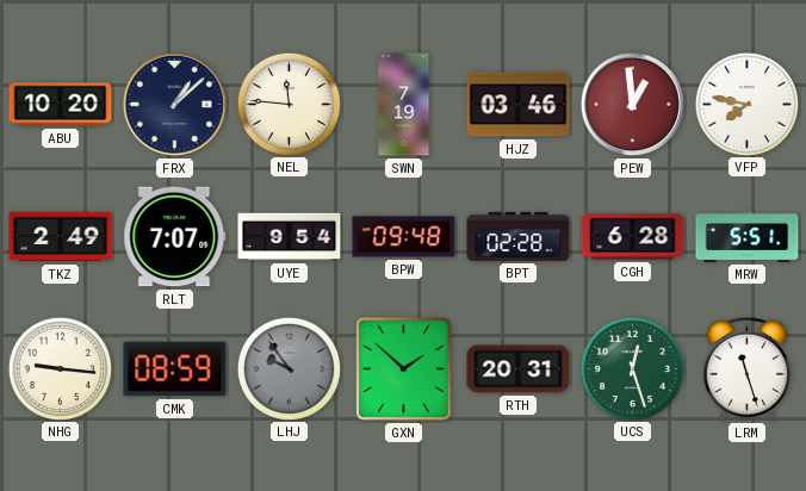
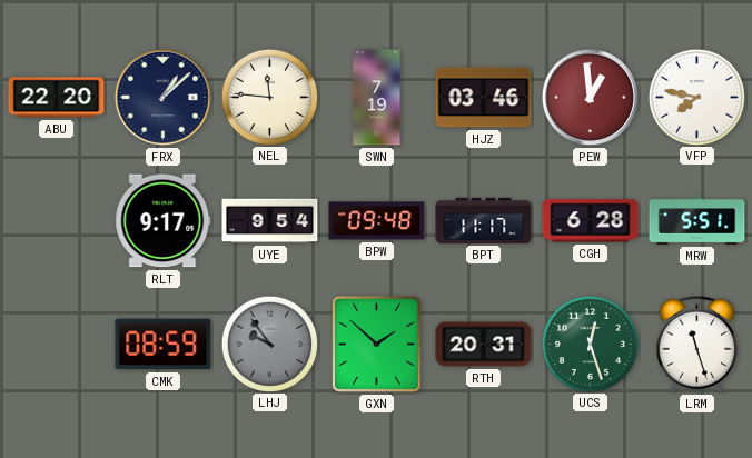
ABU: 10:20 -> 22:20
TKZ: 2:49 -> none
RLT: 7:07 -> 9:17
BPT: 02:28 -> 11:17
NHG: 9:16 -> none
